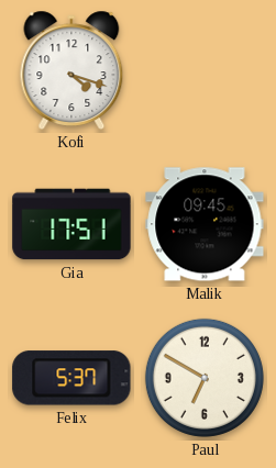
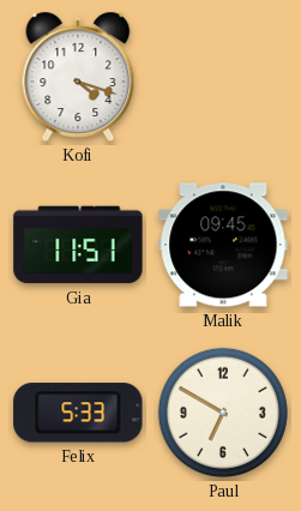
Gia: 17:51 -> 11:51
Felix: 5:37 -> 5:33
